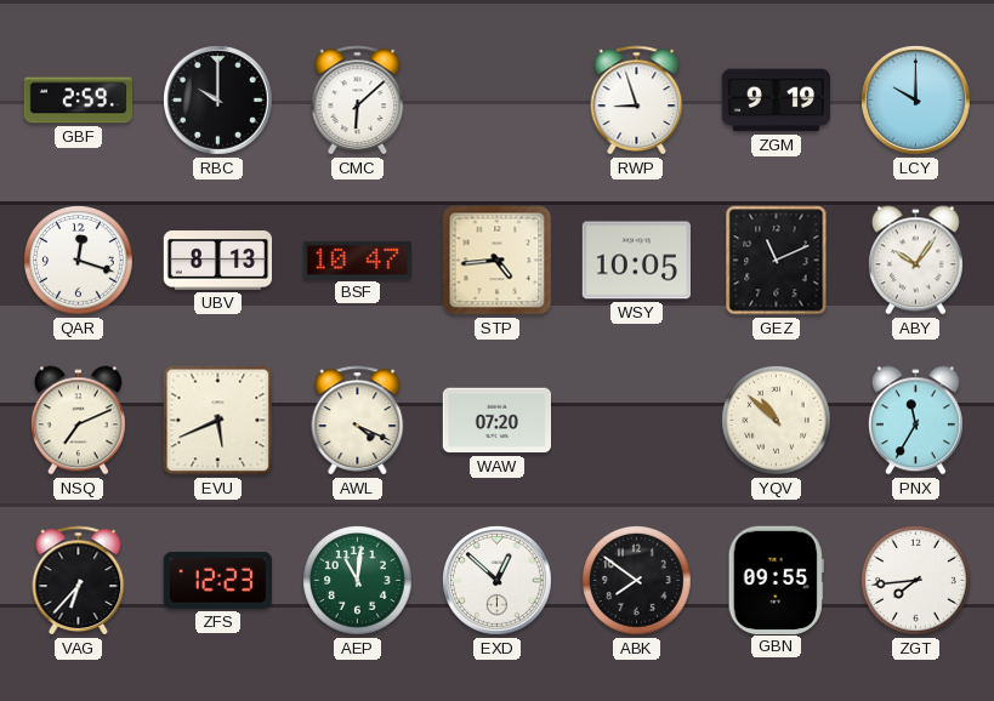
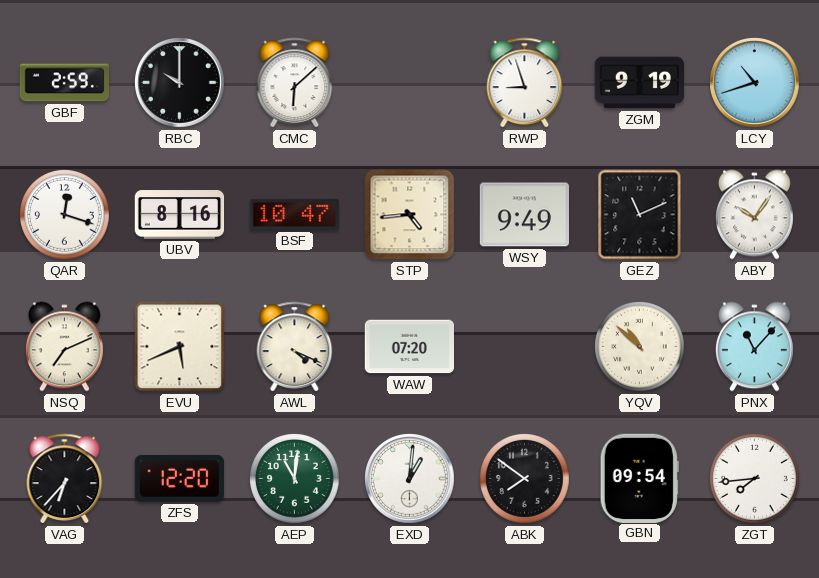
LCY: 10:00 -> 10:42
UBV: 8:13 -> 8:16
WSY: 10:05 -> 9:49
PNX: 11:35 -> 11:07
ZFS: 12:23 -> 12:20
EXD: 12:52 -> 1:01
GBN: 09:55 -> 09:54
